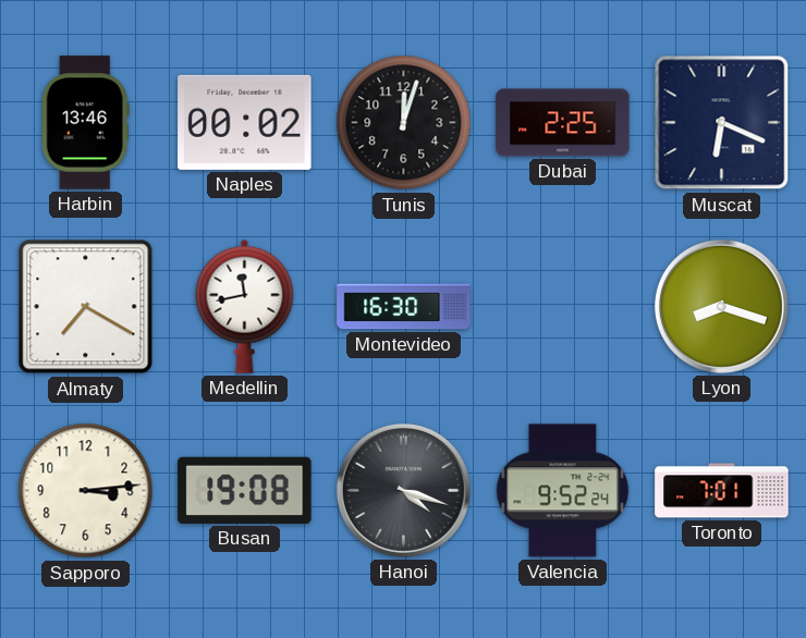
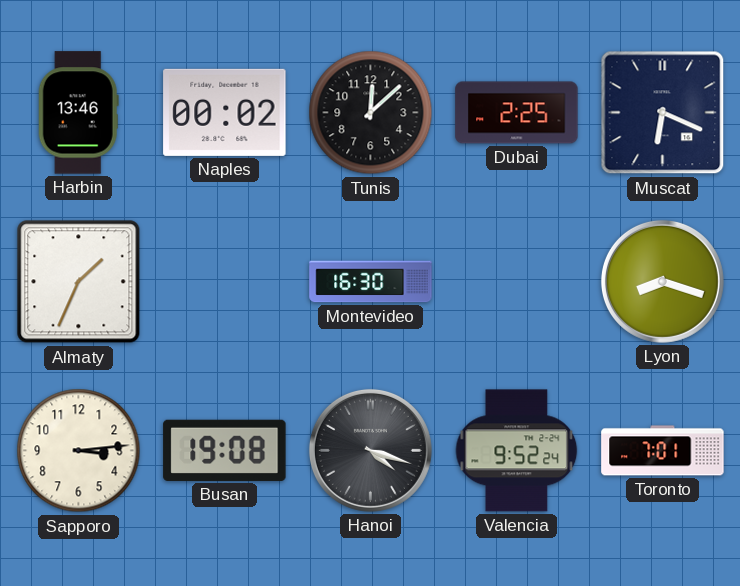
Tunis: 12:03 -> 12:08
Almaty: 7:20 -> 1:34
Medellin: 11:43 -> none
